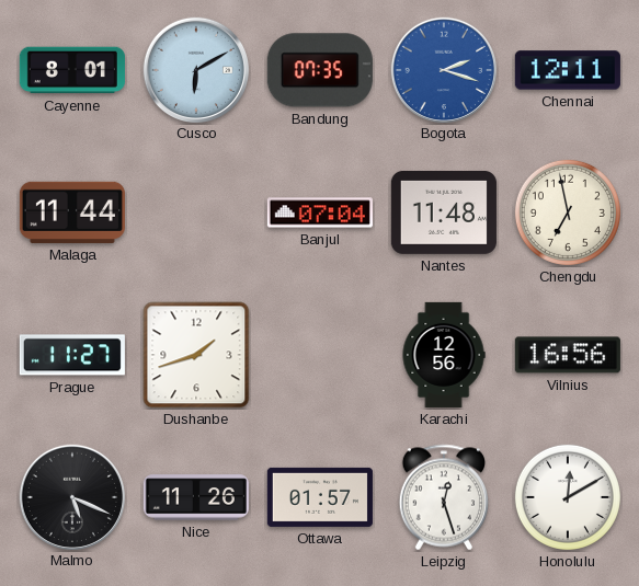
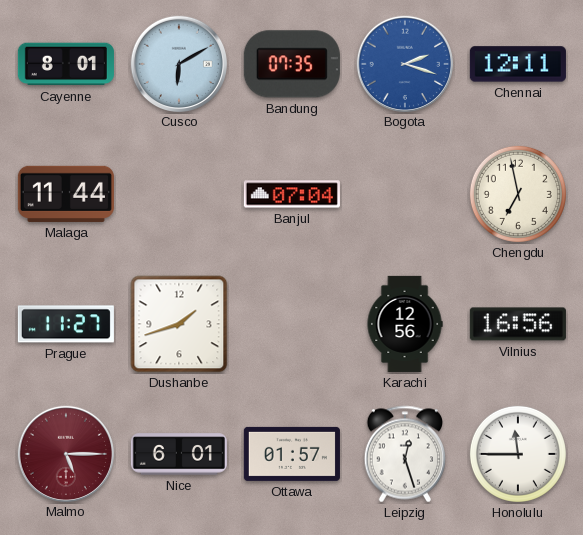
Nantes: 11:48 -> none
Malmo: 5:19 -> 5:15
Malmo dial: black -> burgundy
Nice: 11:26 -> 6:01
Honolulu: 12:10 -> 11:45
